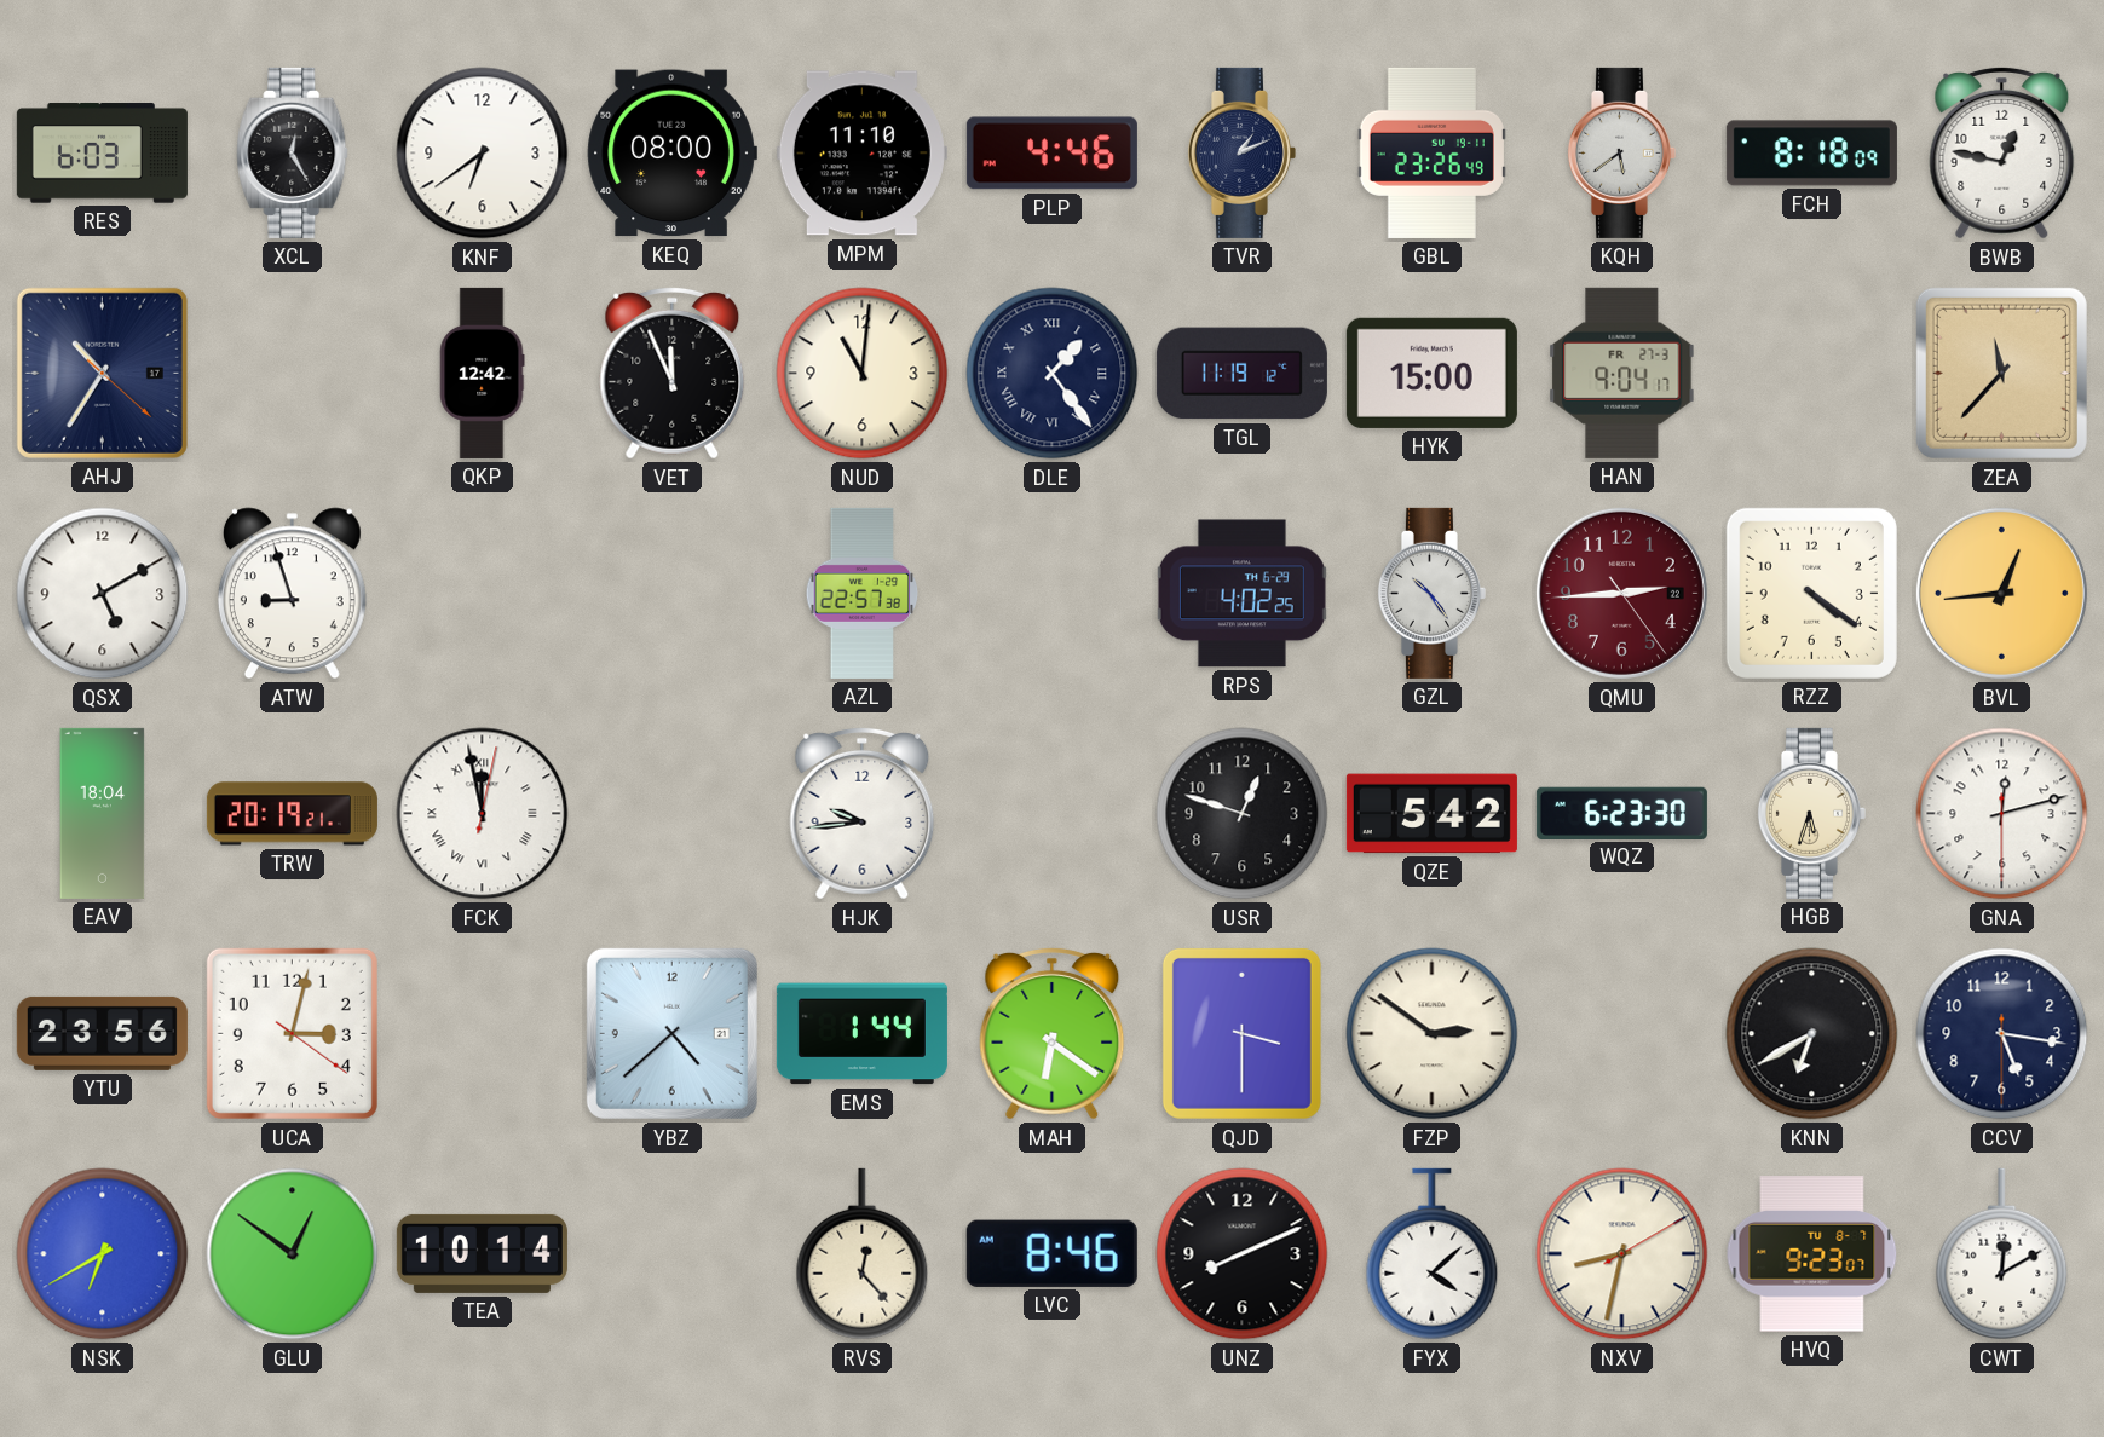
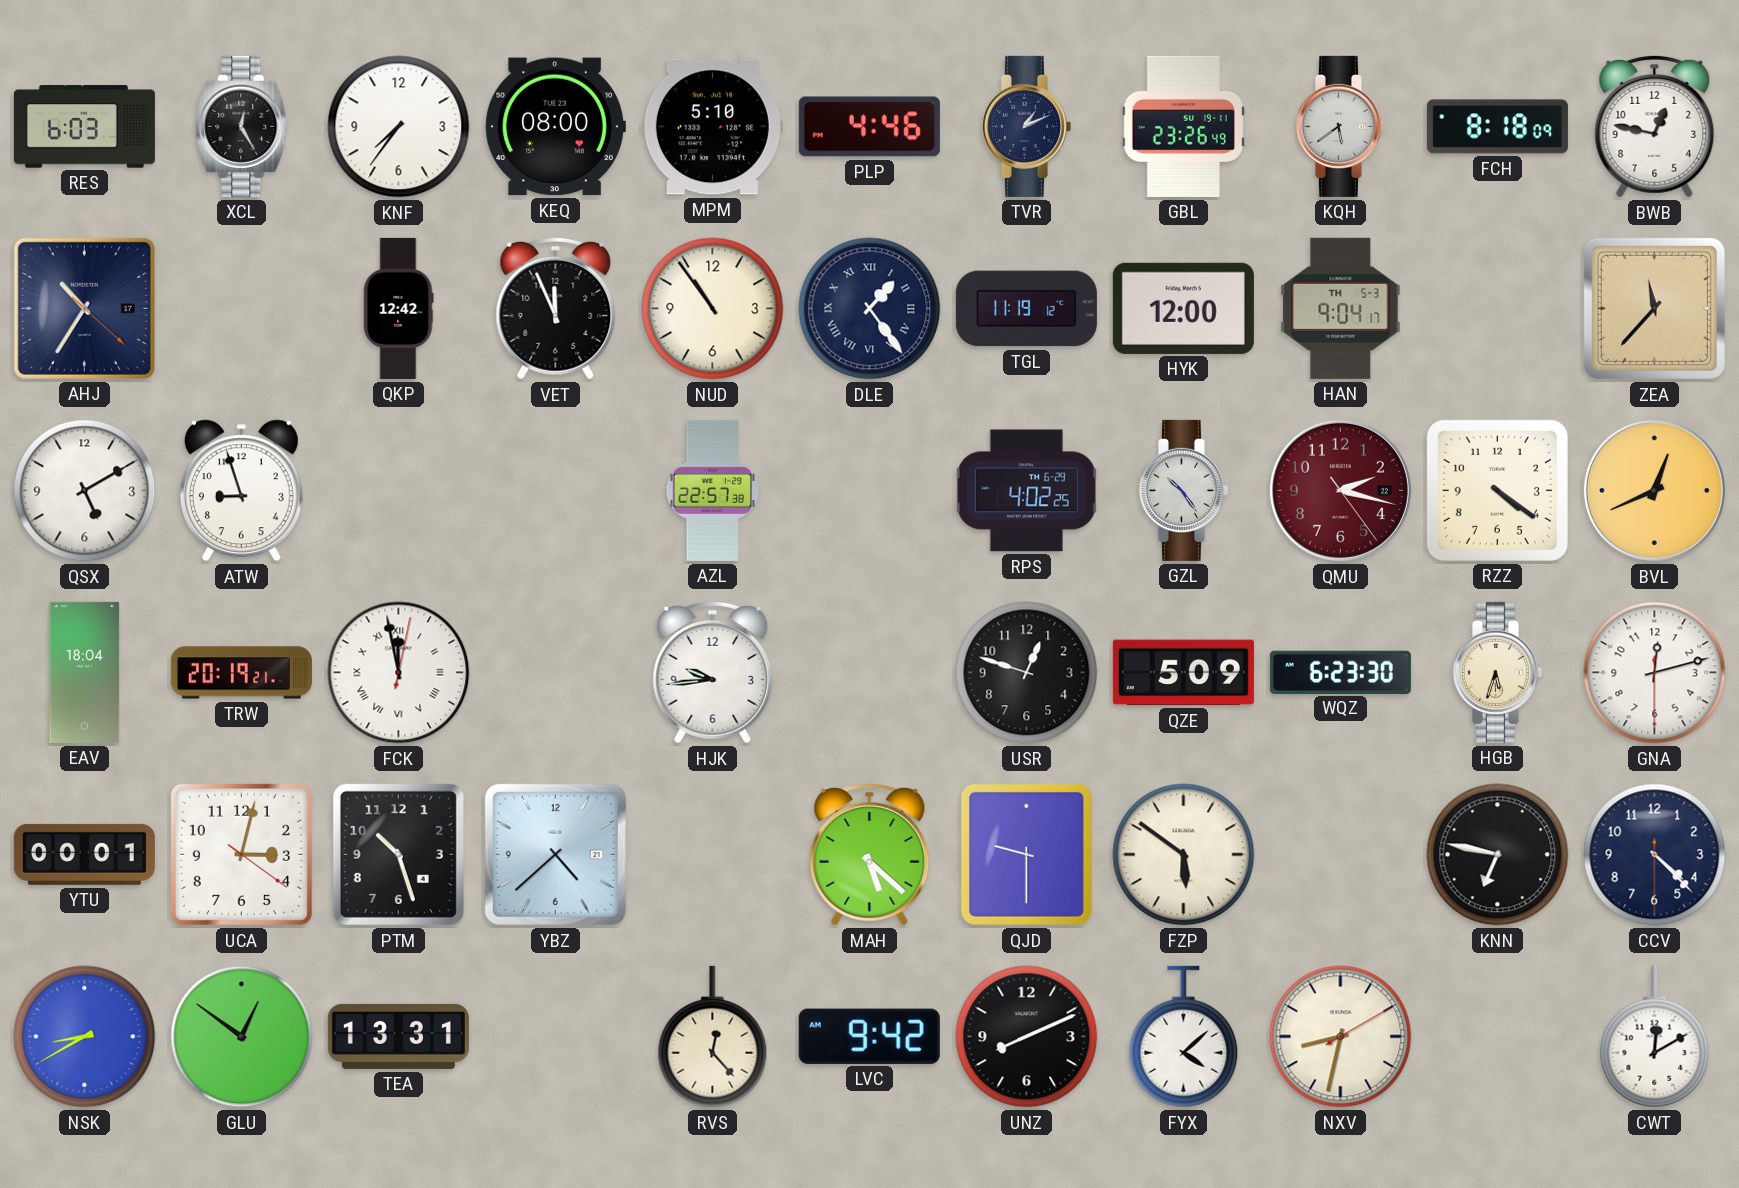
KNF: 6:39 -> 7:36
MPM: 11:10 -> 5:10
NUD: 11:01 -> 10:54
HYK: 15:00 -> 12:00
HAN date: FR 27-3 -> TH 5-3
QMU: 2:44 -> 2:17
BVL: 12:44 -> 12:41
QZE: 5:42 -> 5:09
YTU: 23:56 -> 00:01
PTM: none -> 10:27
EMS: 1:44 -> none
MAH: 6:21 -> 5:22
QJD: 3:30 -> 9:30
FZP: 2:51 -> 5:51
KNN: 6:40 -> 6:47
CCV: 5:16 -> 4:22
NSK: 6:40 -> 8:40
TEA: 10:14 -> 13:31
LVC: 8:46 -> 9:42
HVQ: 9:23 -> none
